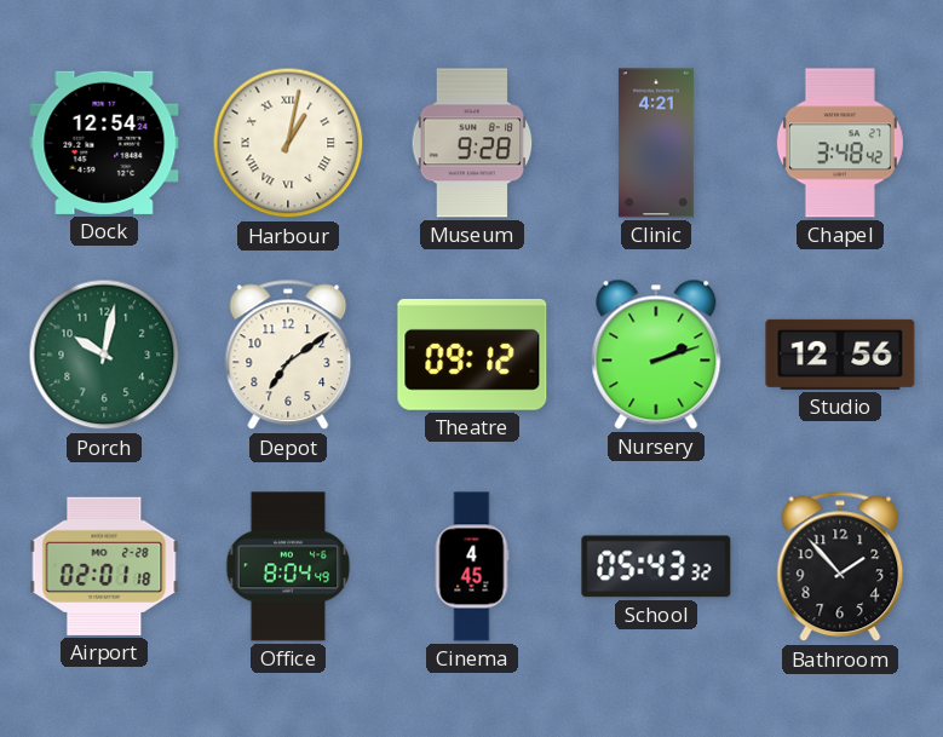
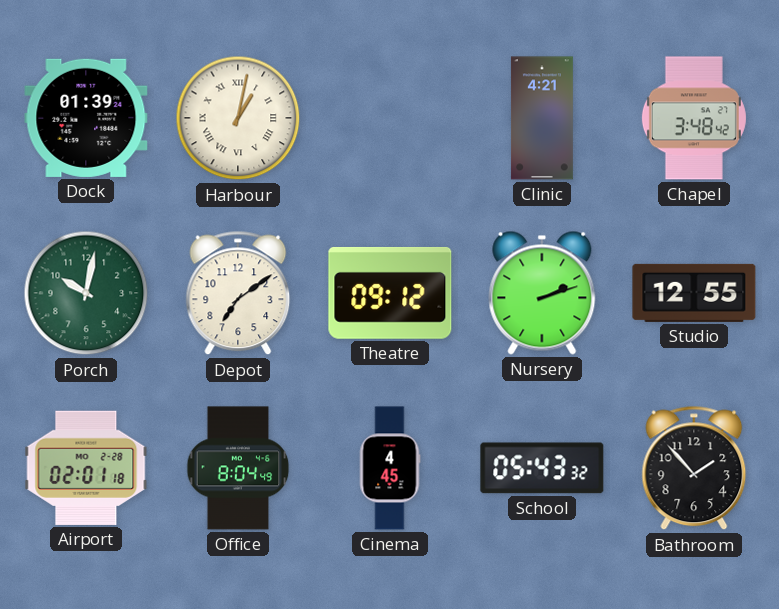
Dock: 12:54 -> 01:39
Museum: 9:28 -> none
Studio: 12:56 -> 12:55
